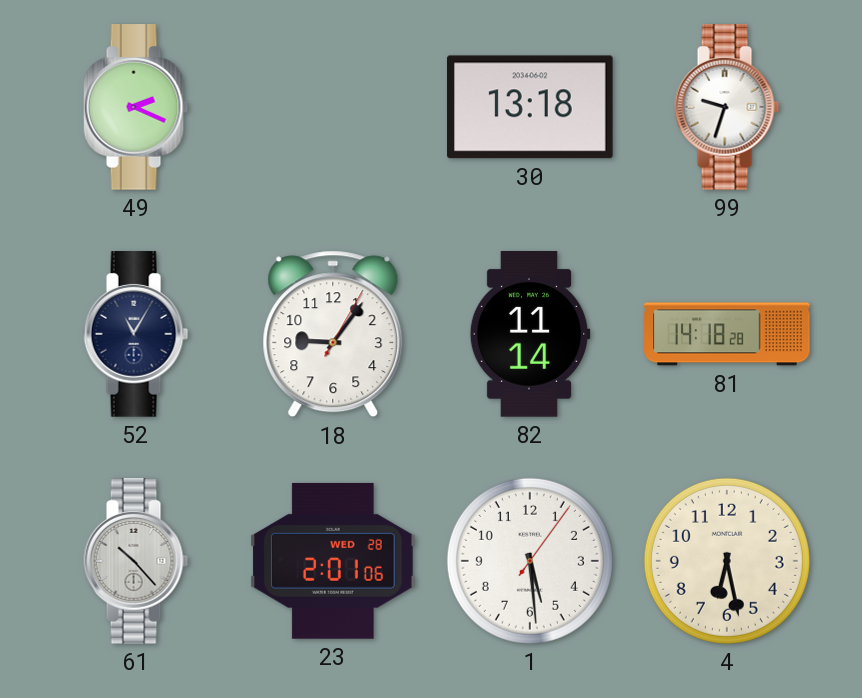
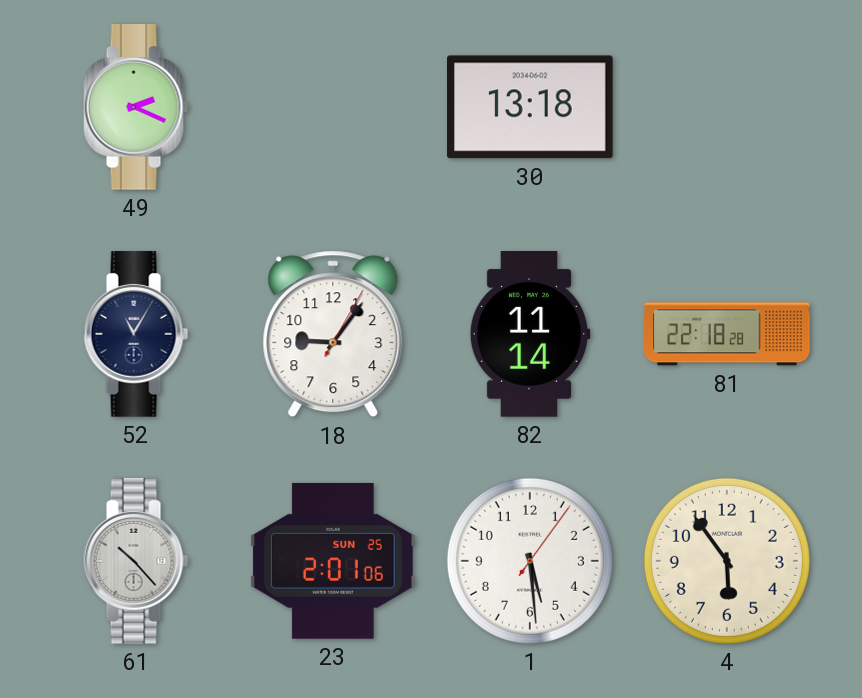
99: 9:33 -> none
81: 14:18 -> 22:18
23 date: WED 28 -> SUN 25
4: 6:28 -> 5:54
